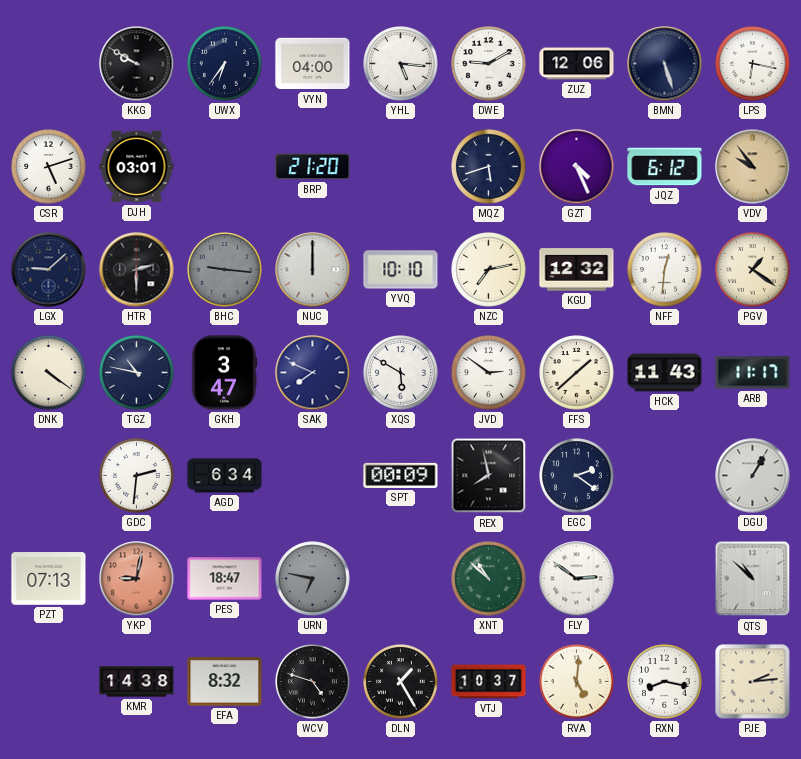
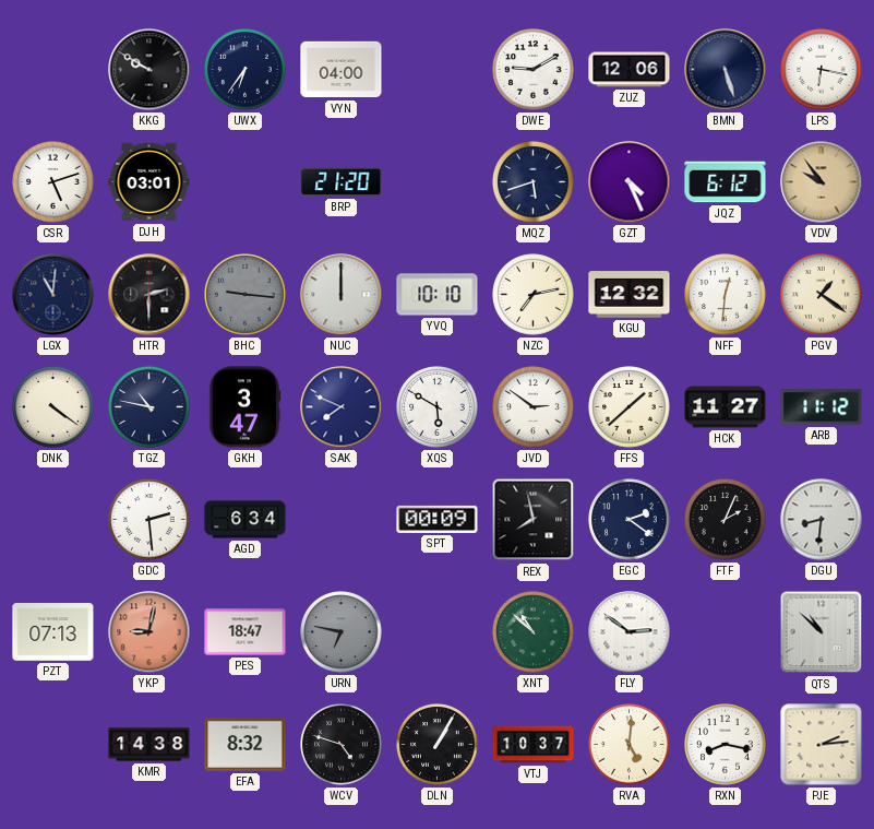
YHL: 5:16 -> none
LGX: 9:08 -> 11:01
HCK: 11:43 -> 11:27
ARB: 11:17 -> 11:12
GDC: 2:31 -> 2:29
FTF: none -> 2:04
DGU: 1:05 -> 8:31
DLN: 1:25 -> 1:05
